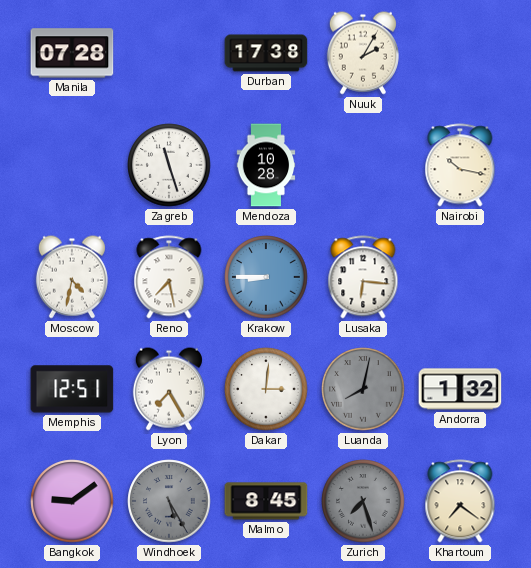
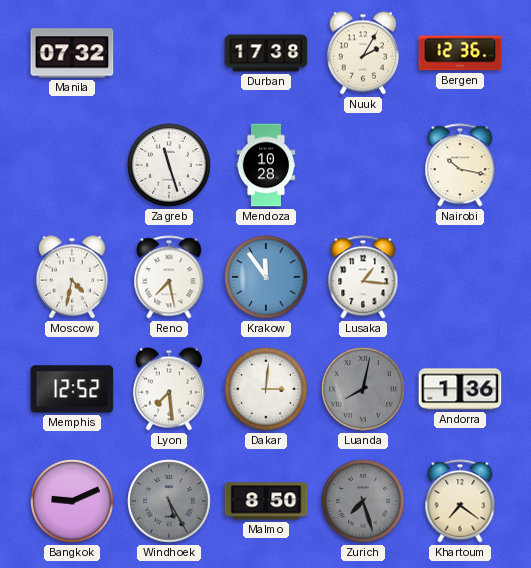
Manila: 07:28 -> 07:32
Bergen: none -> 12:36
Krakow: 8:45 -> 11:54
Lusaka: 6:16 -> 1:16
Memphis: 12:51 -> 12:52
Lyon: 7:25 -> 7:29
Andorra: 1:32 -> 1:36
Bangkok: 9:09 -> 9:11
Malmo: 8:45 -> 8:50
